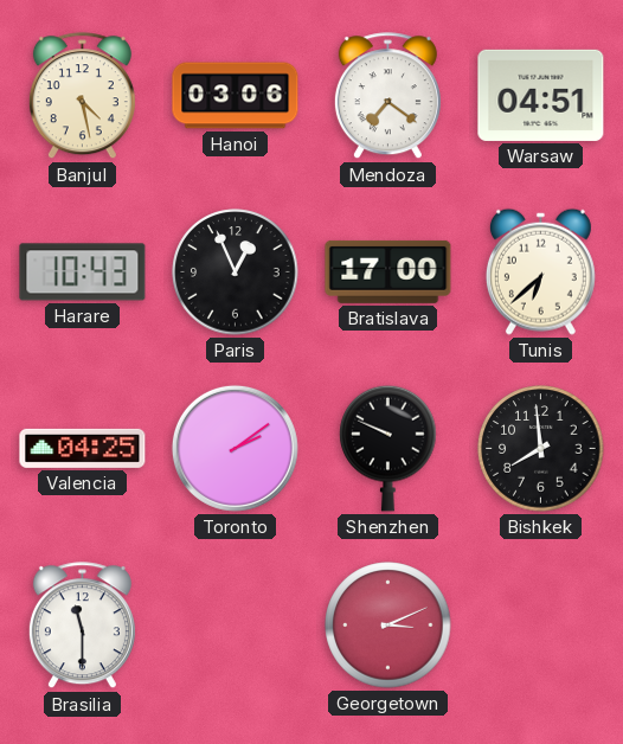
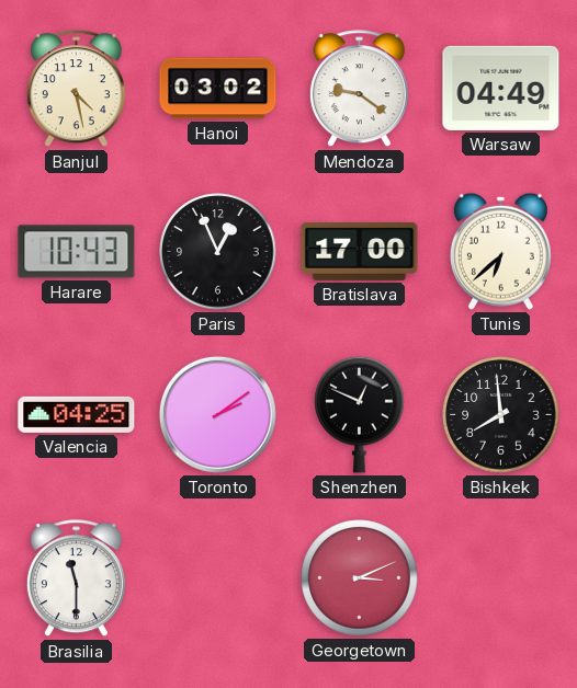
Hanoi: 03:06 -> 03:02
Mendoza: 7:21 -> 9:21
Warsaw: 04:51 -> 04:49
Shenzhen: 9:49 -> 12:49
